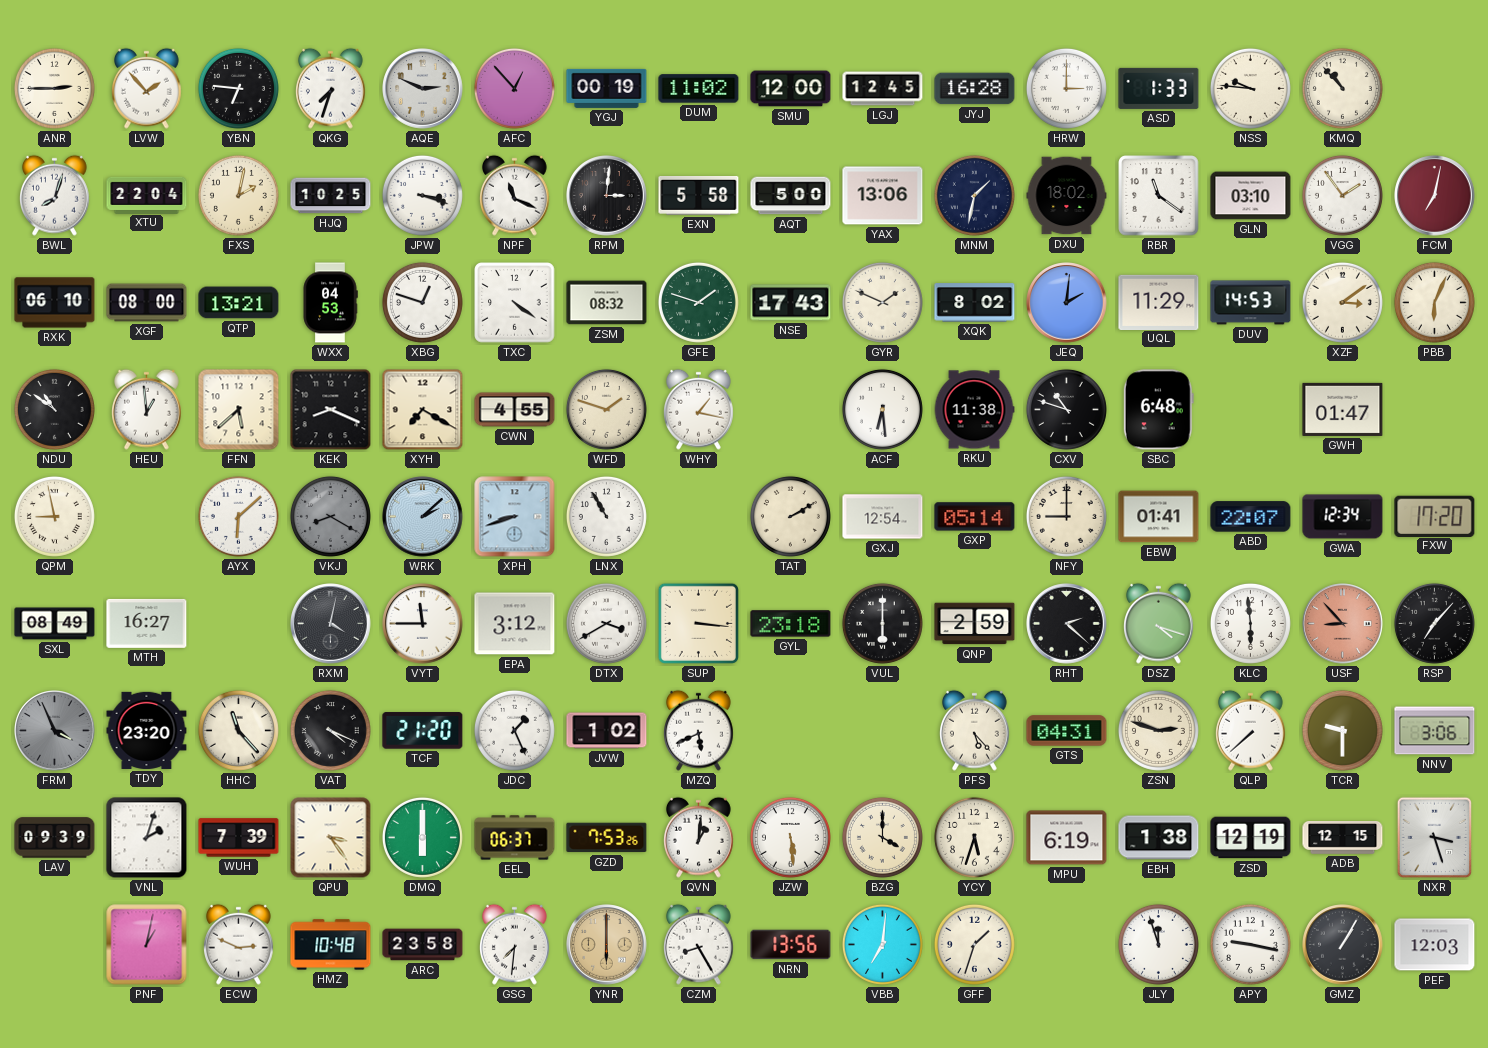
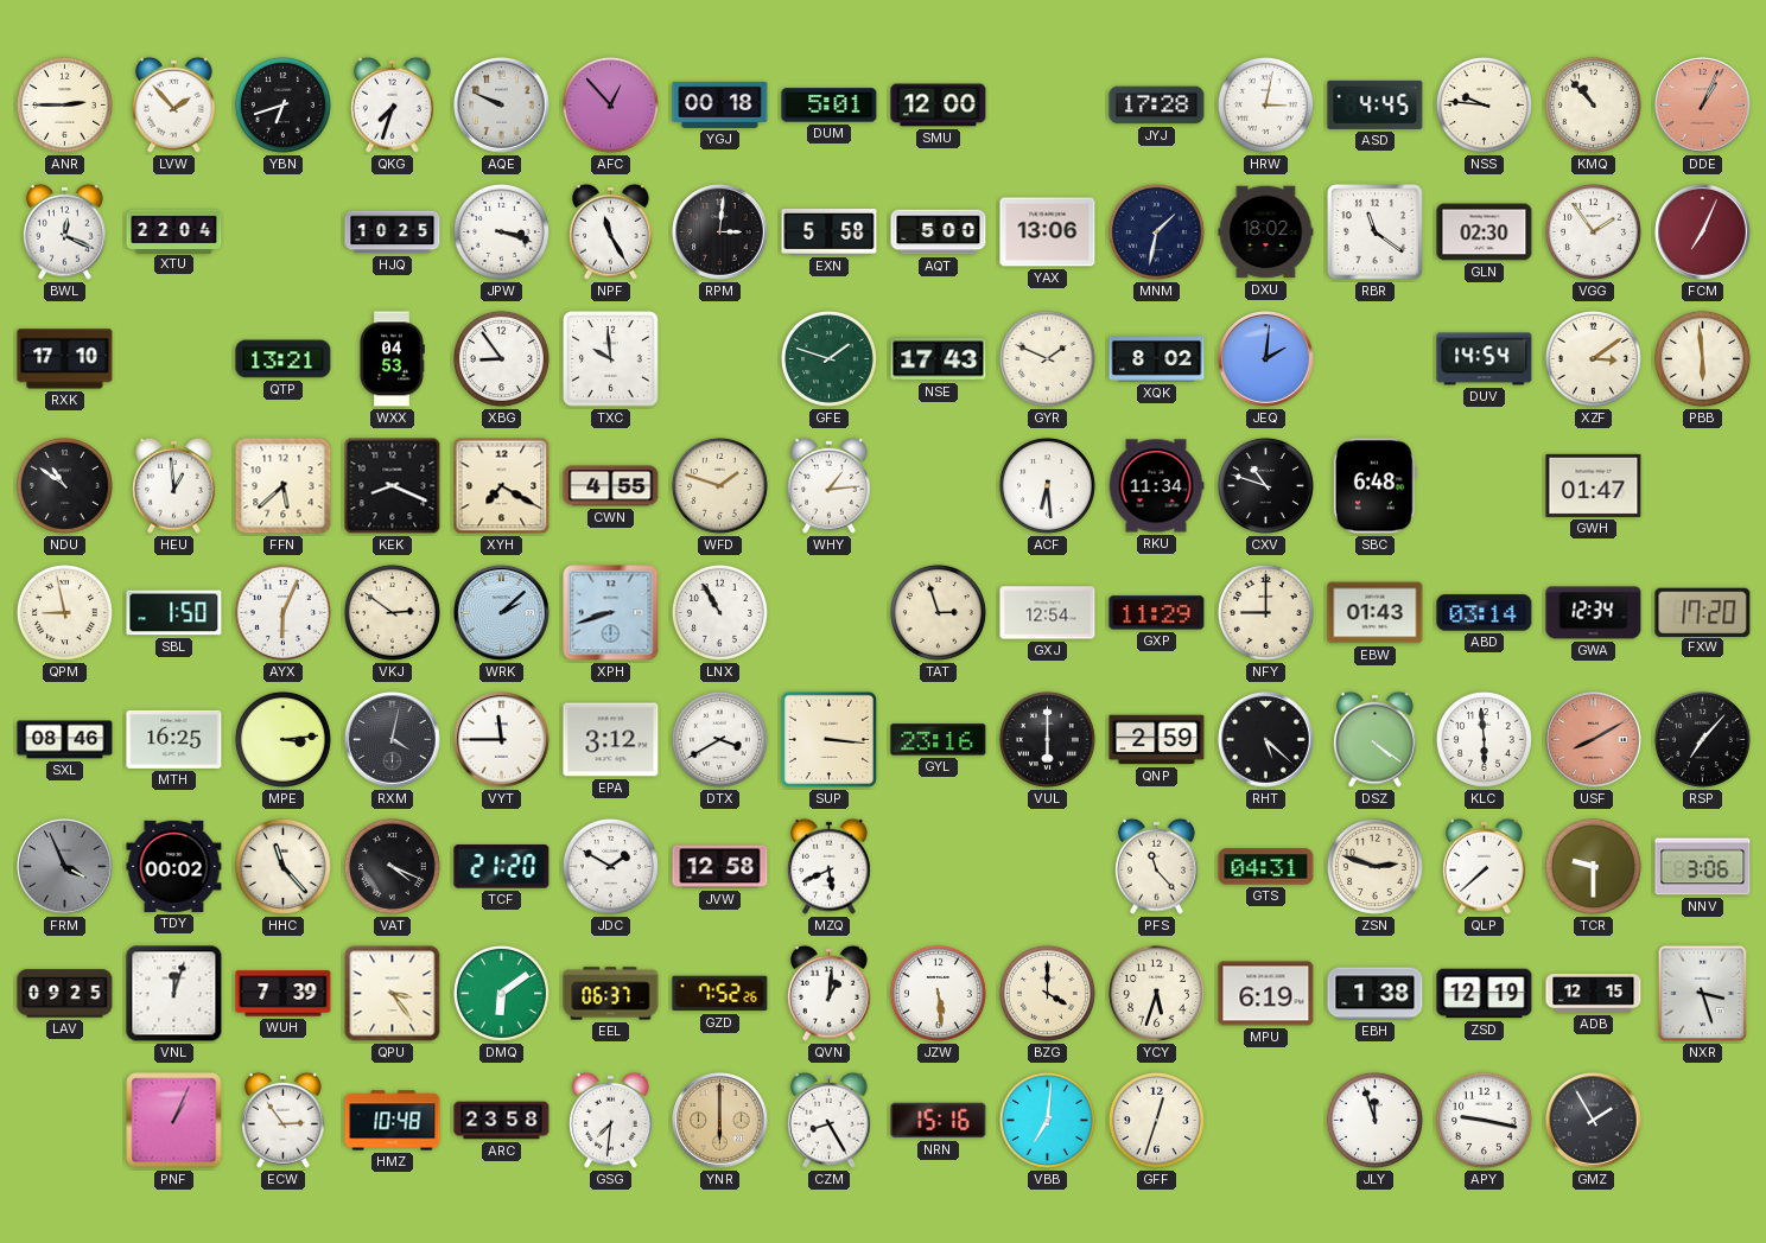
YBN: 6:46 -> 6:42
AQE: 2:49 -> 9:49
YGJ: 00:19 -> 00:18
DUM: 11:02 -> 5:01
LGJ: 12:45 -> none
JYJ: 16:28 -> 17:28
HRW: 3:00 -> 3:02
ASD: 1:33 -> 4:45
DDE: none -> 1:04
BWL: 8:03 -> 12:19
FXS: 2:02 -> none
NPF: 11:19 -> 11:25
GLN: 03:10 -> 02:30
FCM: 7:02 -> 7:04
RXK: 06:10 -> 17:10
XGF: 08:00 -> none
XBG: 12:48 -> 8:54
TXC: 4:21 -> 9:59
ZSM: 08:32 -> none
UQL: 11:29 -> none
DUV: 14:53 -> 14:54
PBB: 6:04 -> 5:59
WHY: 1:17 -> 1:14
RKU: 11:38 -> 11:34
SBL: none -> 1:50
AYX: 6:08 -> 6:04
VKJ: 8:20 -> 2:51
VKJ dial: grey -> cream
TAT: 2:10 -> 2:57
GXP: 05:14 -> 11:29
EBW: 01:41 -> 01:43
ABD: 22:07 -> 03:14
SXL: 08:49 -> 08:46
MTH: 16:27 -> 16:25
MPE: none -> 3:14
GYL: 23:18 -> 23:16
RHT: 2:22 -> 5:22
DSZ: 4:18 -> 4:21
USF: 8:53 -> 8:10
TDY: 23:20 -> 00:02
JDC: 1:26 -> 1:50
JVW: 1:02 -> 12:58
PFS: 5:23 -> 11:23
LAV: 09:39 -> 09:25
VNL: 2:03 -> 12:03
DMQ: 6:00 -> 6:09
GZD: 7:53 -> 7:52
PNF: 1:02 -> 1:04
ECW: 2:49 -> 2:54
NRN: 13:56 -> 15:16
GFF: 1:33 -> 12:33
GMZ: 1:05 -> 1:55
PEF: 12:03 -> none
